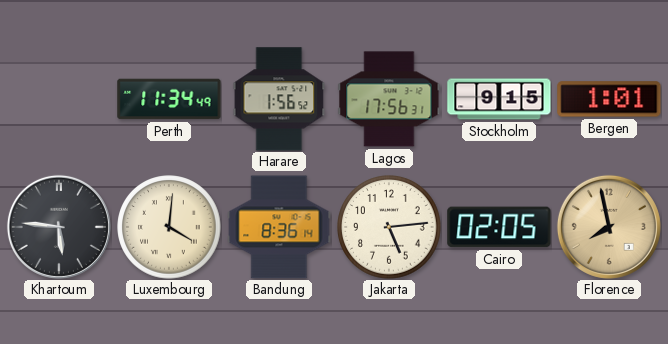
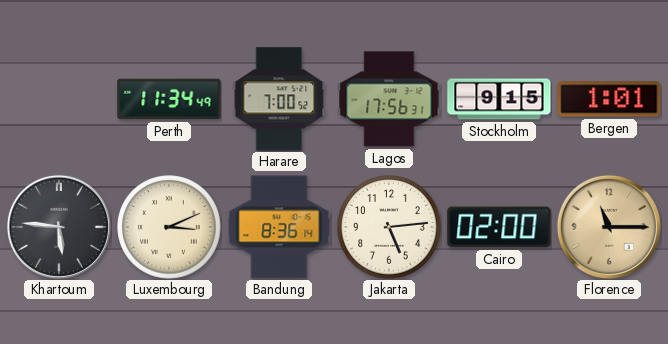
Harare: 1:56 -> 7:00
Luxembourg: 4:01 -> 3:11
Cairo: 02:05 -> 02:00
Florence: 7:58 -> 11:15
